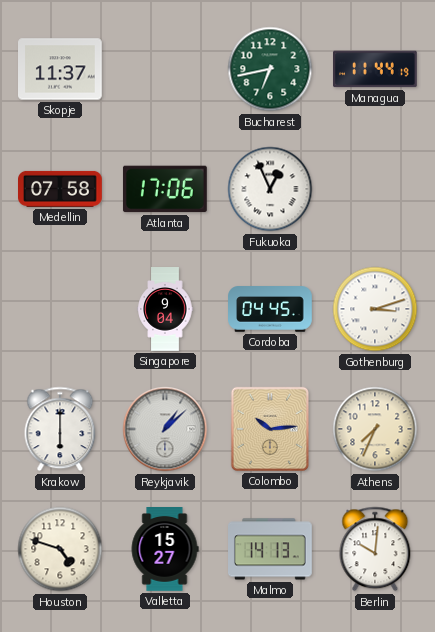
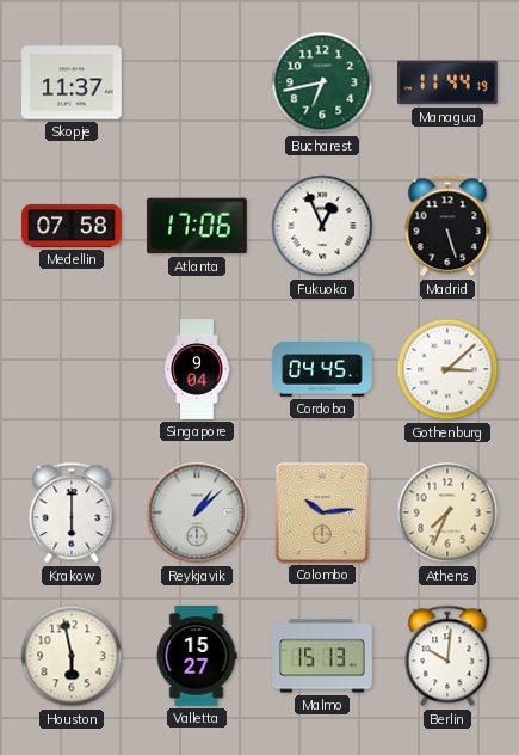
Madrid: none -> 5:27
Gothenburg: 3:12 -> 3:08
Houston: 4:48 -> 5:58
Malmo: 14:13 -> 15:13
